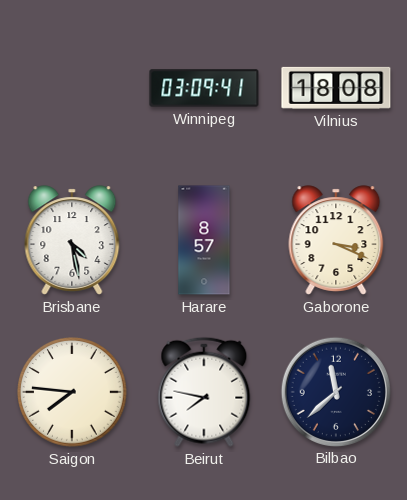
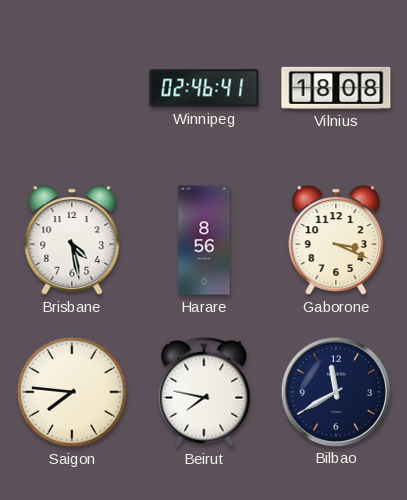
Winnipeg: 03:09 -> 02:46
Harare: 8:57 -> 8:56
Bilbao: 11:38 -> 11:40
